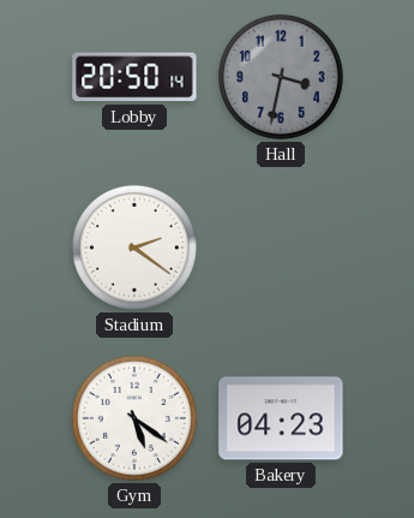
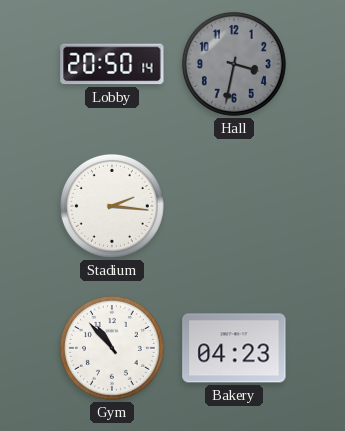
Stadium: 2:21 -> 2:16
Gym: 5:21 -> 10:53
